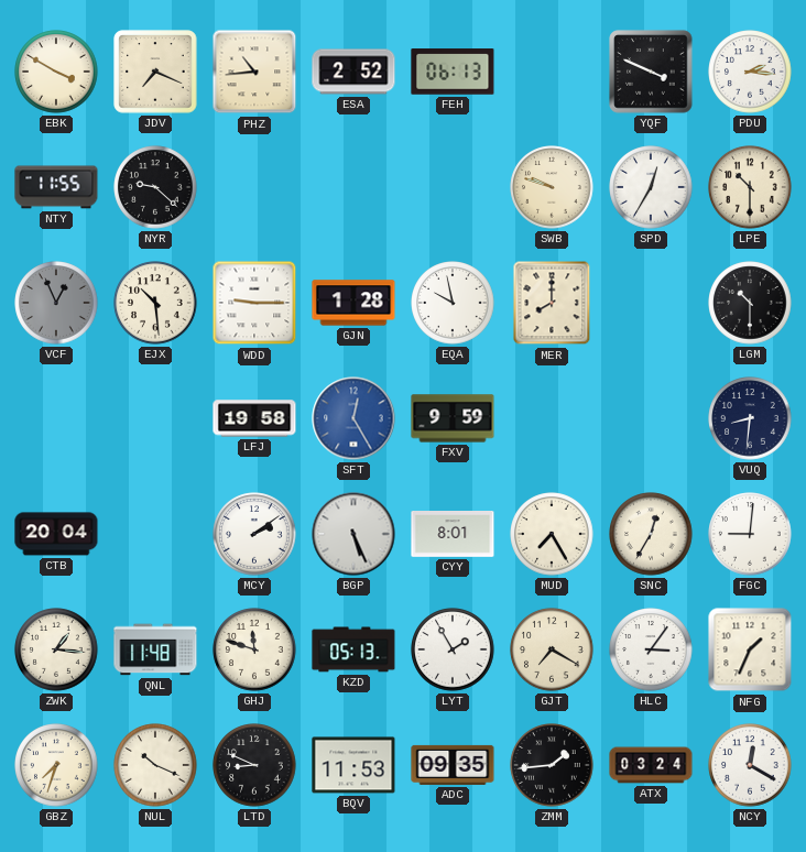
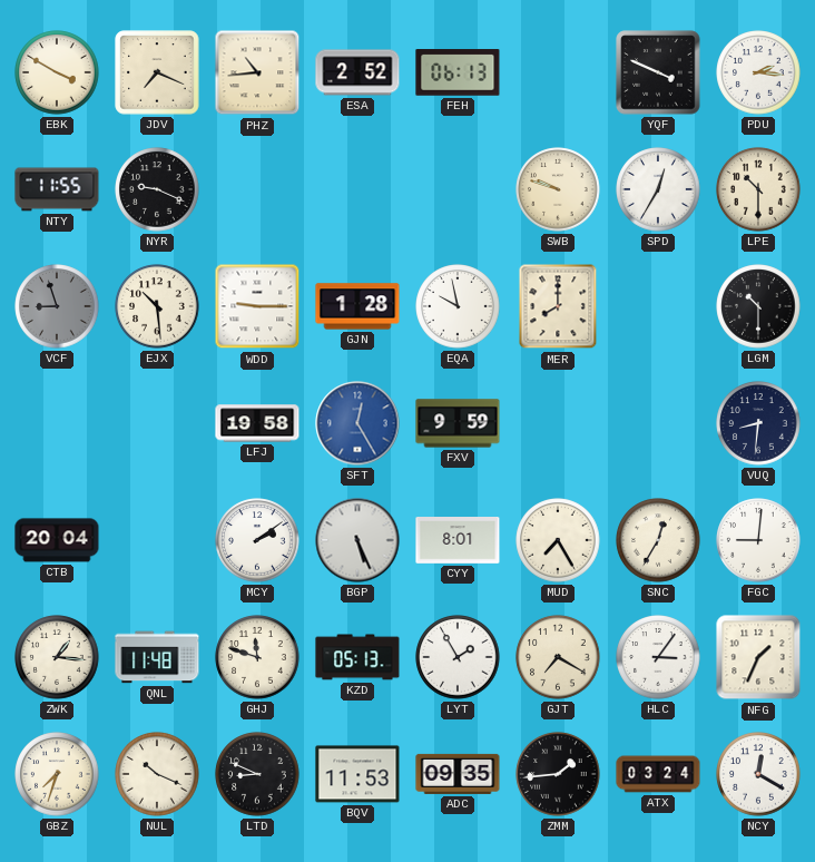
NYR: 9:22 -> 9:19
VCF: 12:56 -> 8:57
